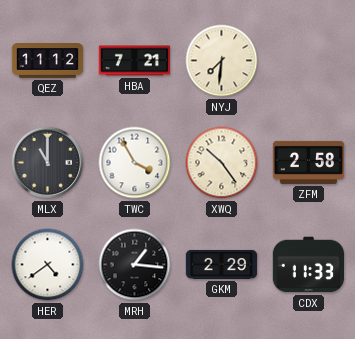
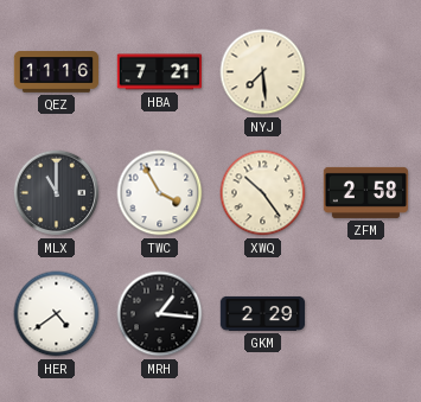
QEZ: 11:12 -> 11:16
NYJ: 7:31 -> 7:29
CDX: 11:33 -> none
